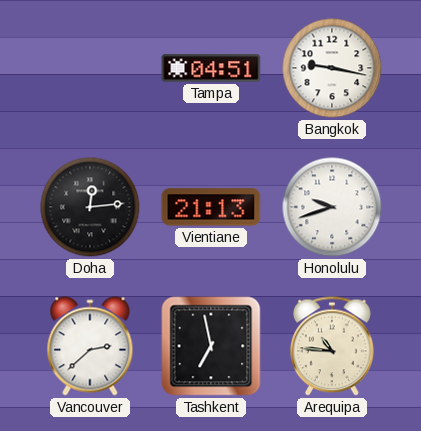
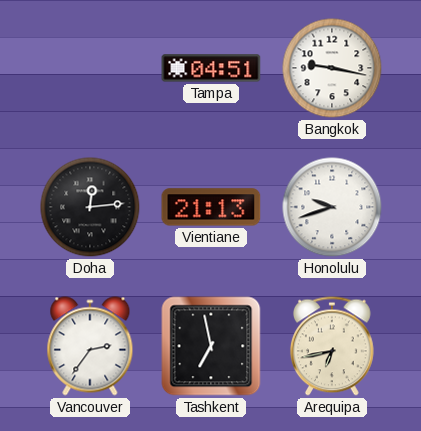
Vancouver: 2:38 -> 2:36
Arequipa: 10:46 -> 6:43
